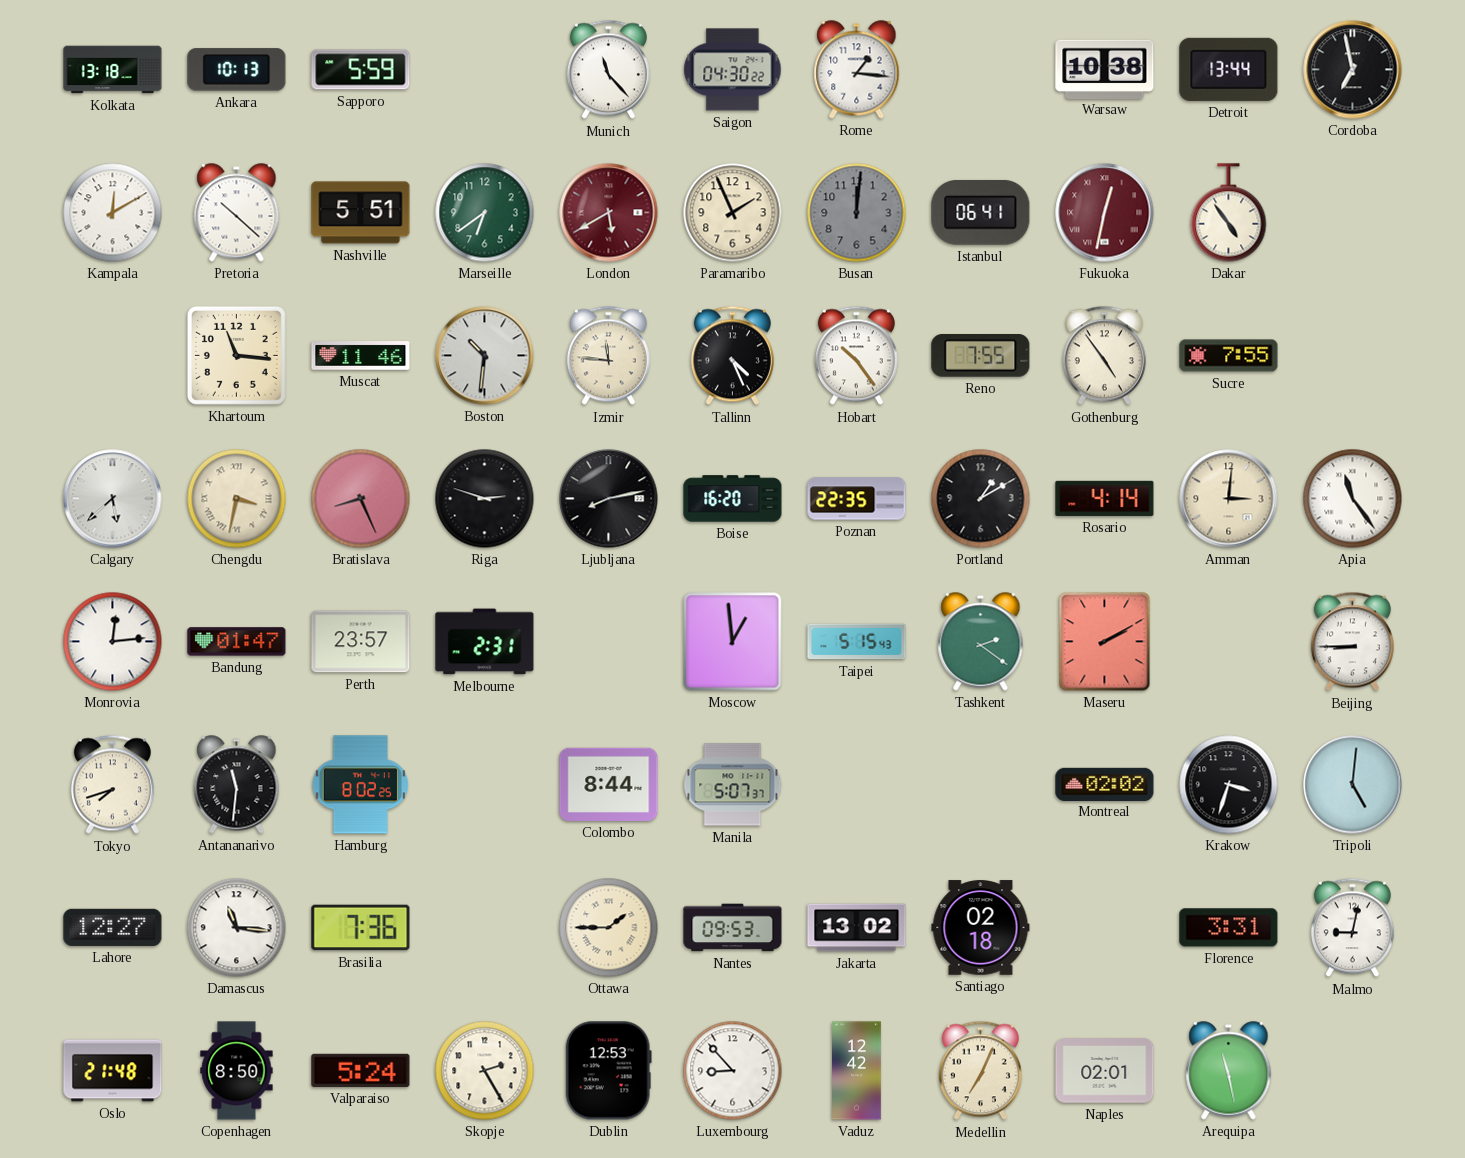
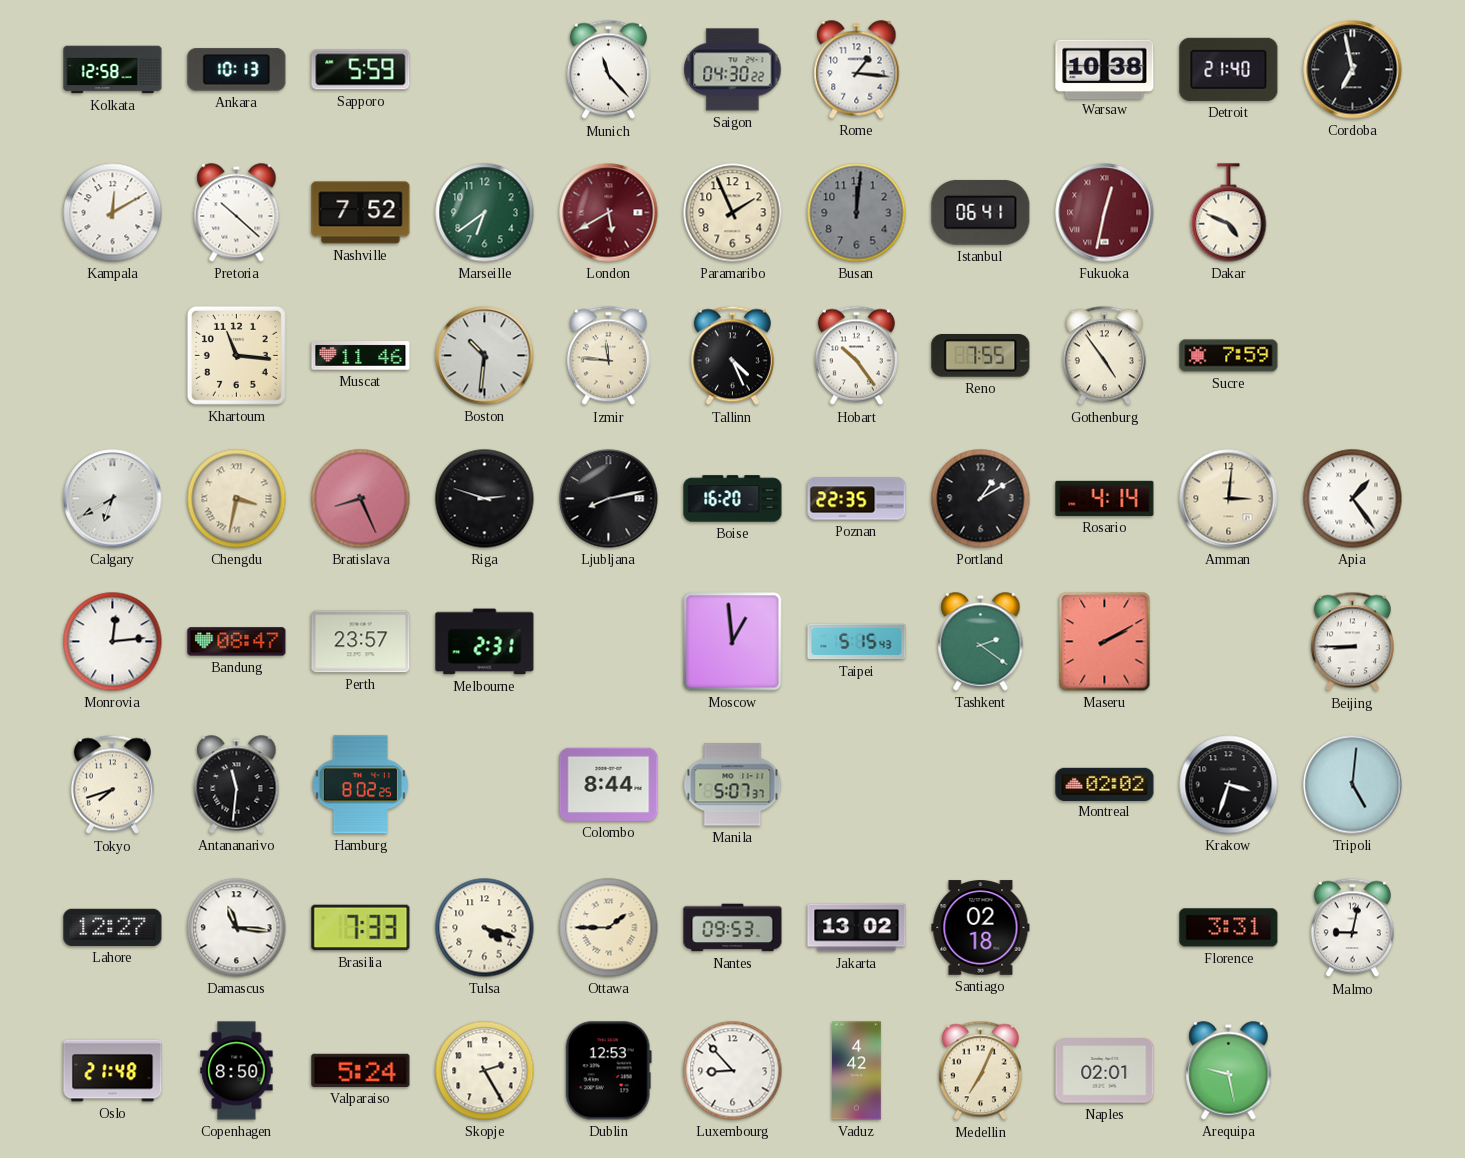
Kolkata: 13:18 -> 12:58
Detroit: 13:44 -> 21:40
Nashville: 5:51 -> 7:52
Dakar: 4:54 -> 4:49
Sucre: 7:55 -> 7:59
Calgary: 5:38 -> 6:40
Apia: 11:24 -> 1:24
Bandung: 01:47 -> 08:47
Brasilia: 7:36 -> 7:33
Tulsa: none -> 4:18
Vaduz: 12:42 -> 4:42
Arequipa: 11:28 -> 9:28
